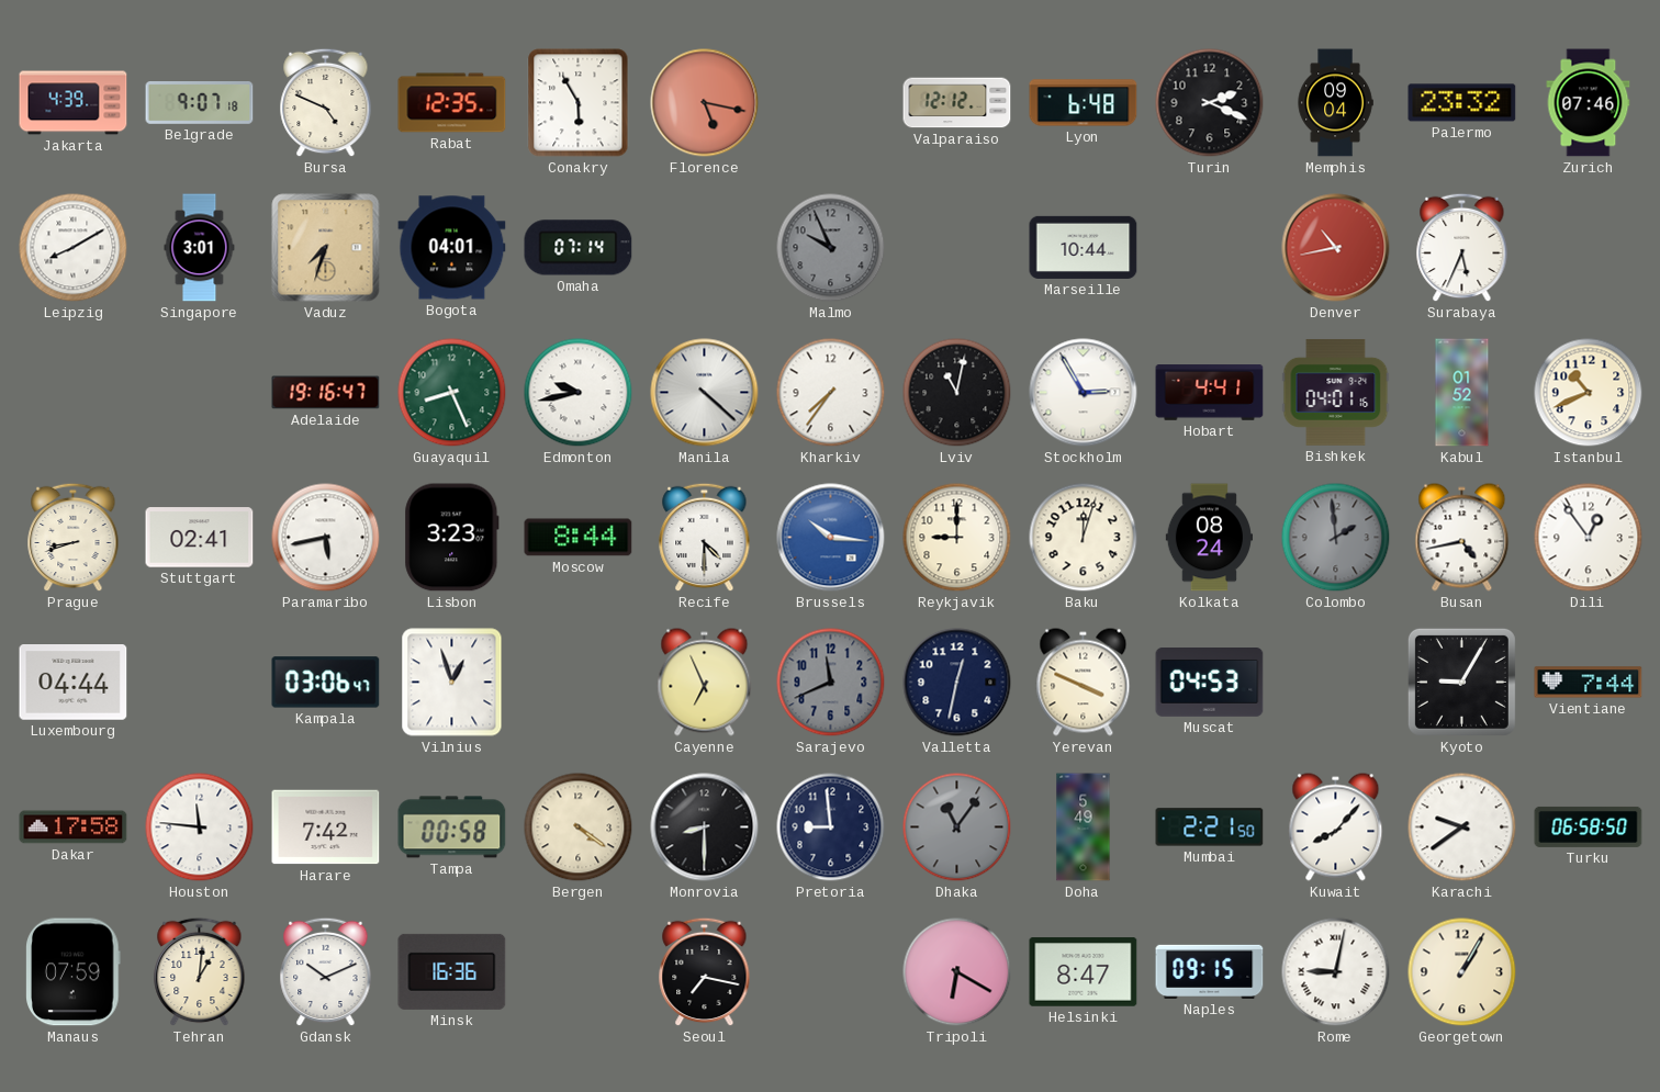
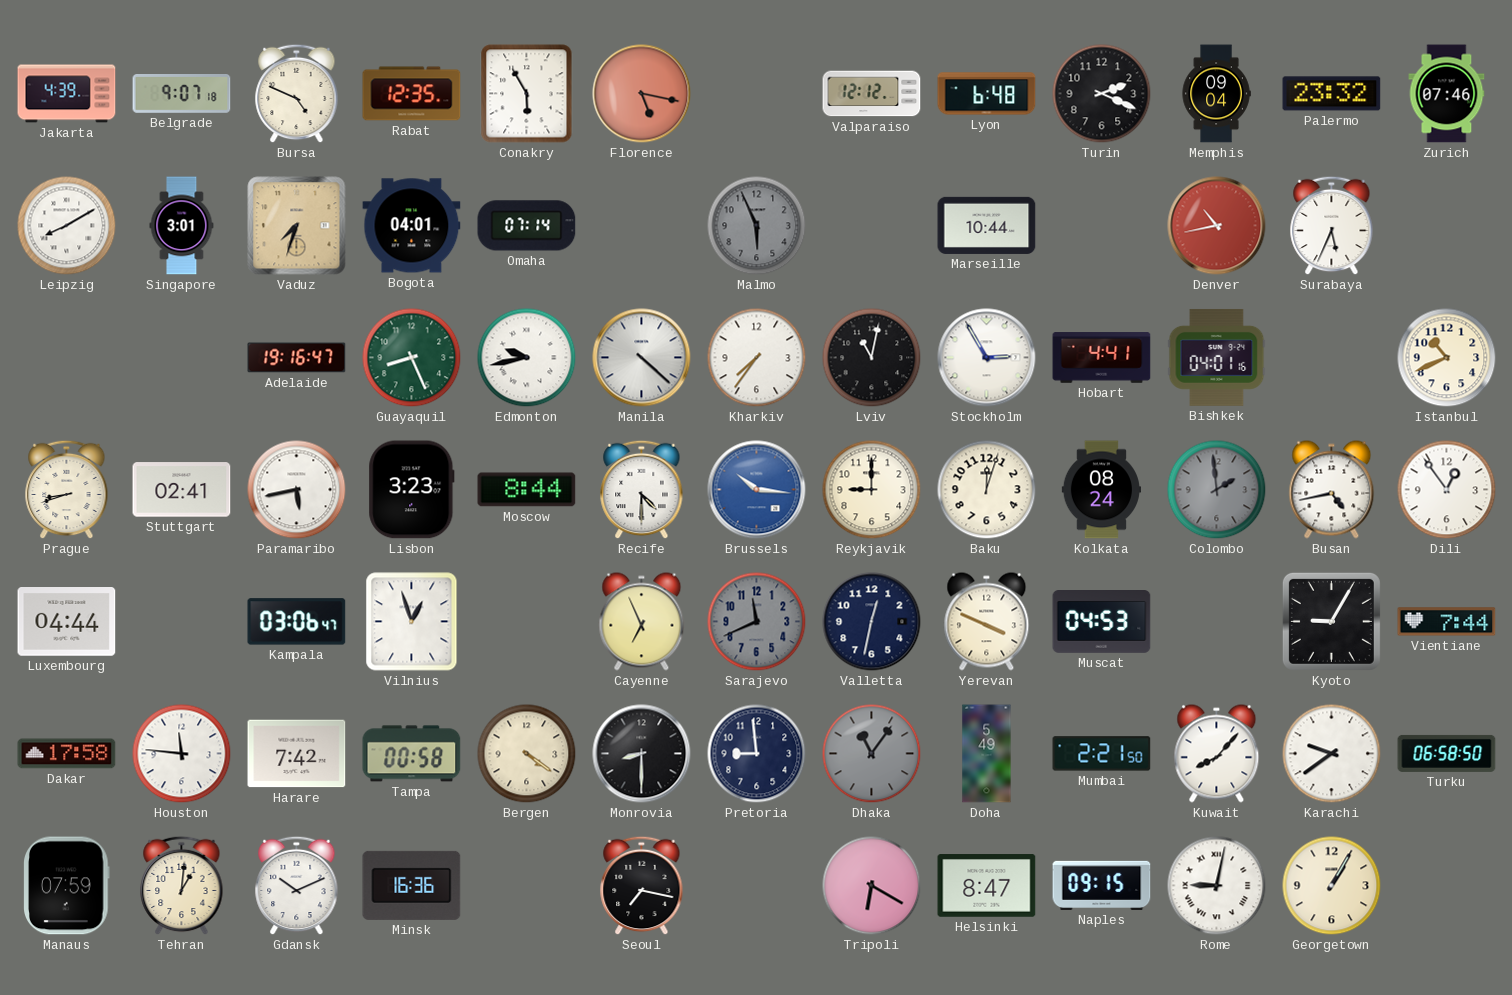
Malmo: 9:56 -> 5:56
Kabul: 01:52 -> none
